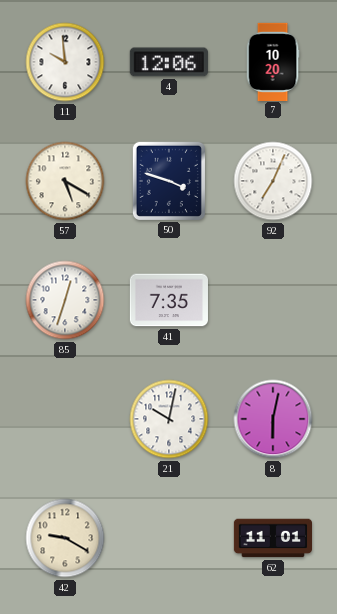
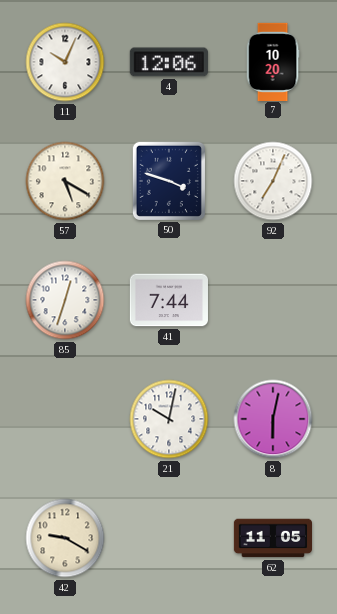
11: 9:59 -> 10:04
41: 7:35 -> 7:44
62: 11:01 -> 11:05
